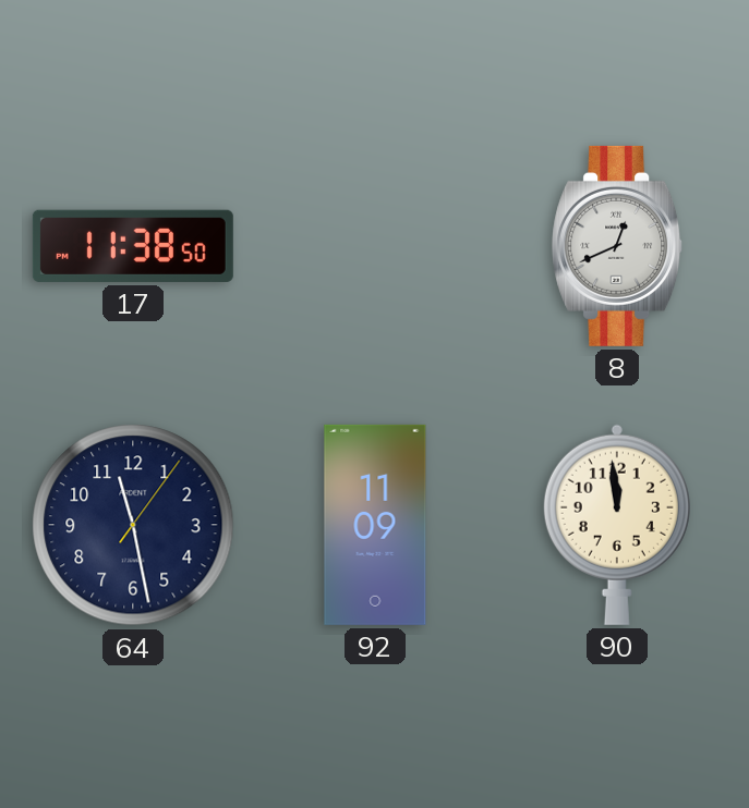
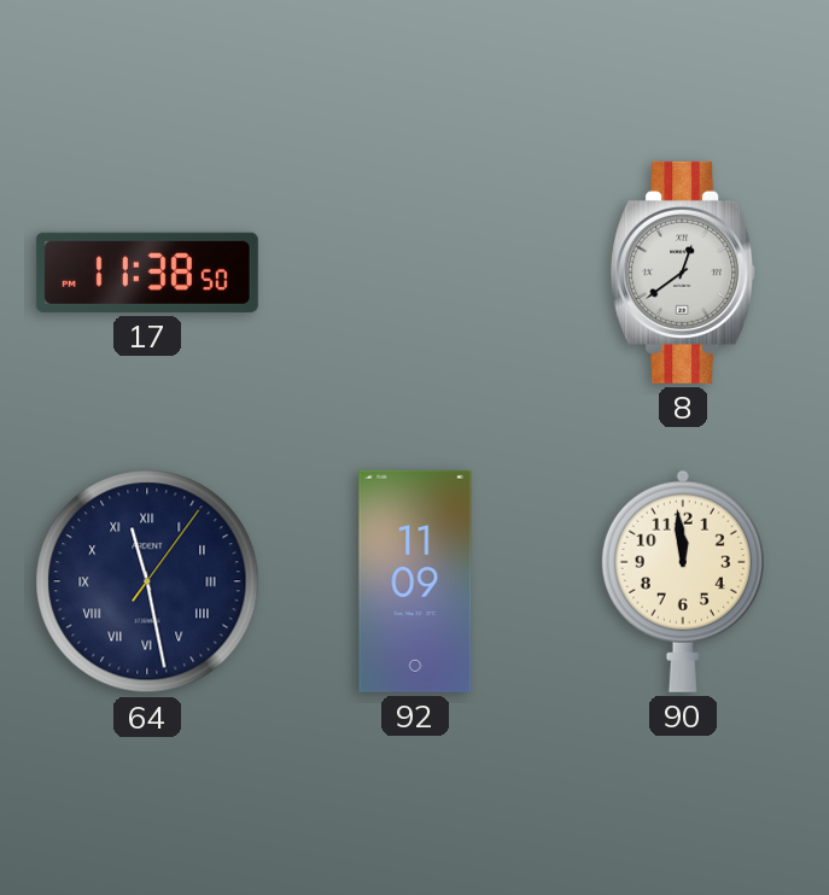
8: 12:41 -> 12:39
64 numerals: Arabic -> Roman
